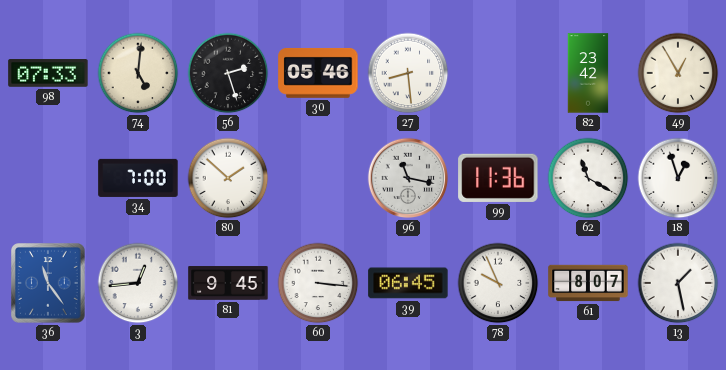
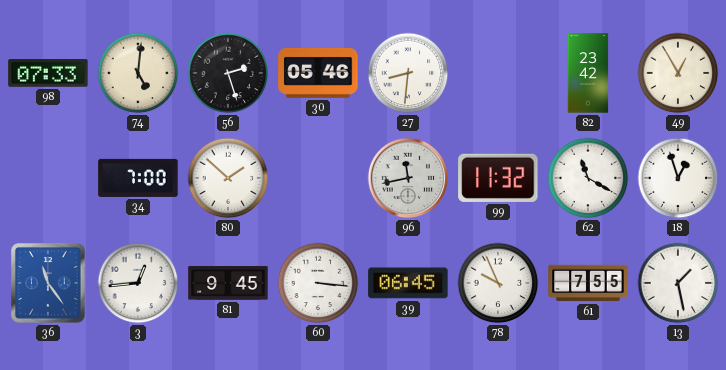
27: 8:29 -> 8:31
96: 11:17 -> 11:43
99: 11:36 -> 11:32
61: 8:07 -> 7:55
